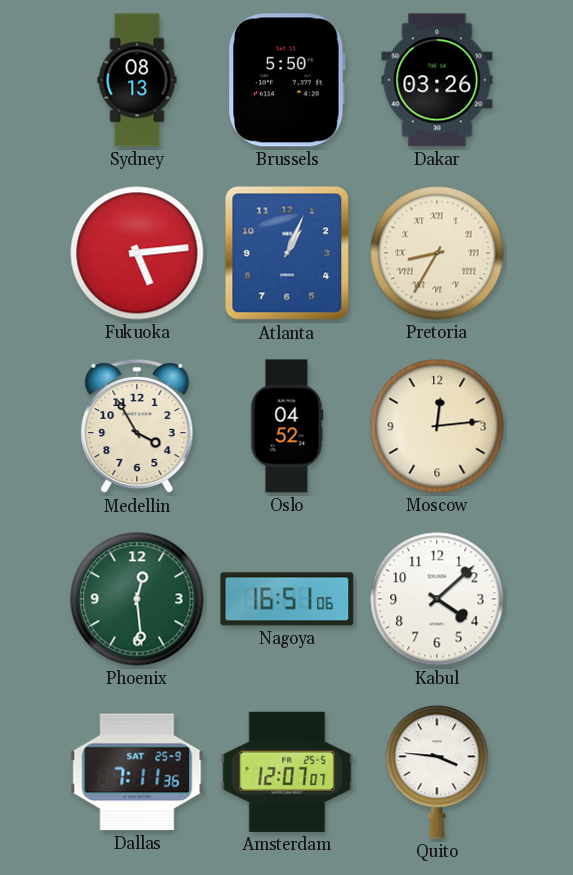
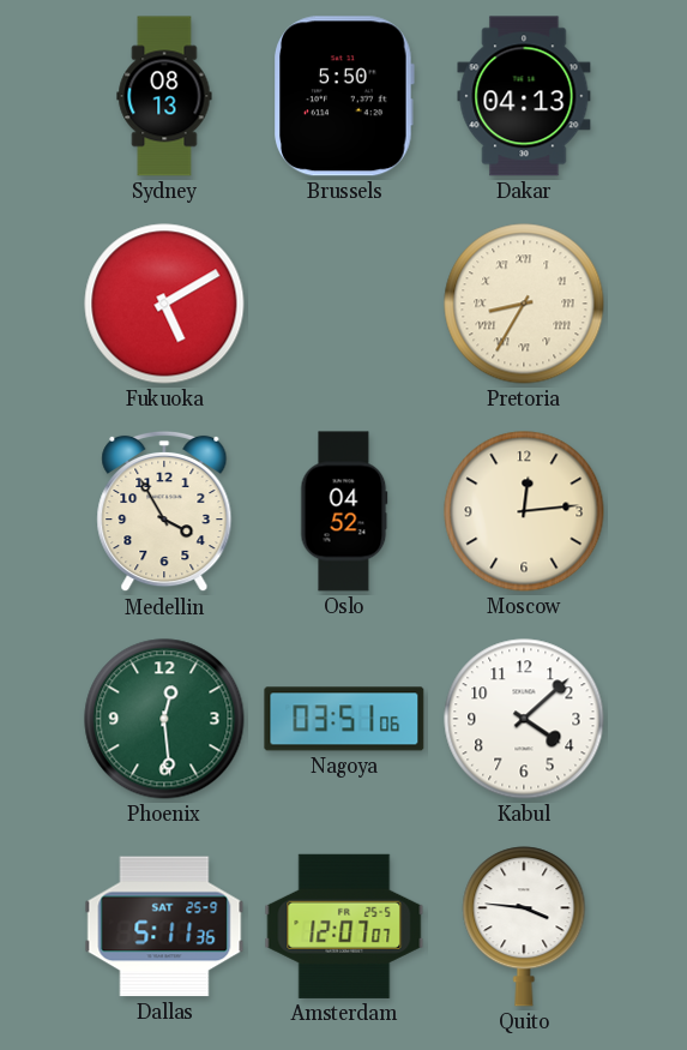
Dakar: 03:26 -> 04:13
Fukuoka: 5:14 -> 5:10
Atlanta: 1:04 -> none
Nagoya: 16:51 -> 03:51
Dallas: 7:11 -> 5:11
